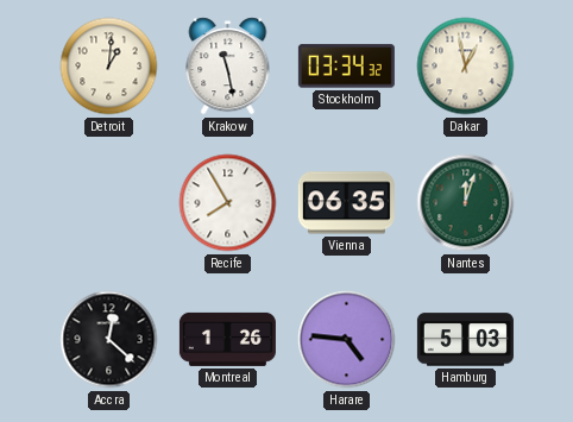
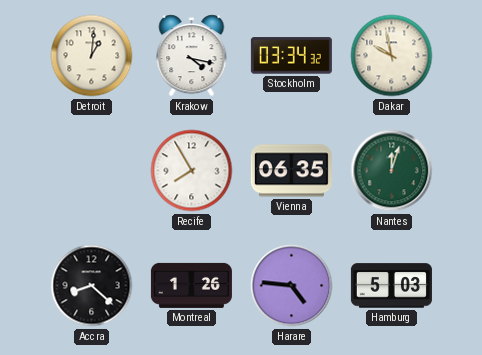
Krakow: 11:28 -> 4:17
Dakar: 12:58 -> 9:58
Accra: 12:22 -> 8:22
